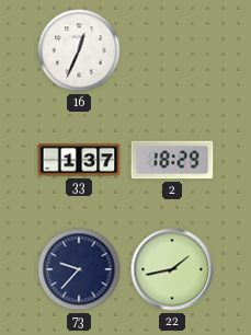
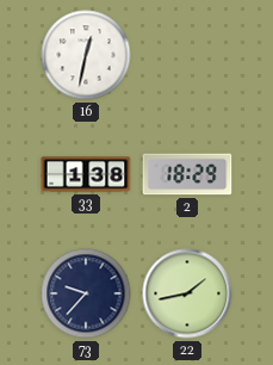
16: 12:34 -> 12:32
33: 1:37 -> 1:38
